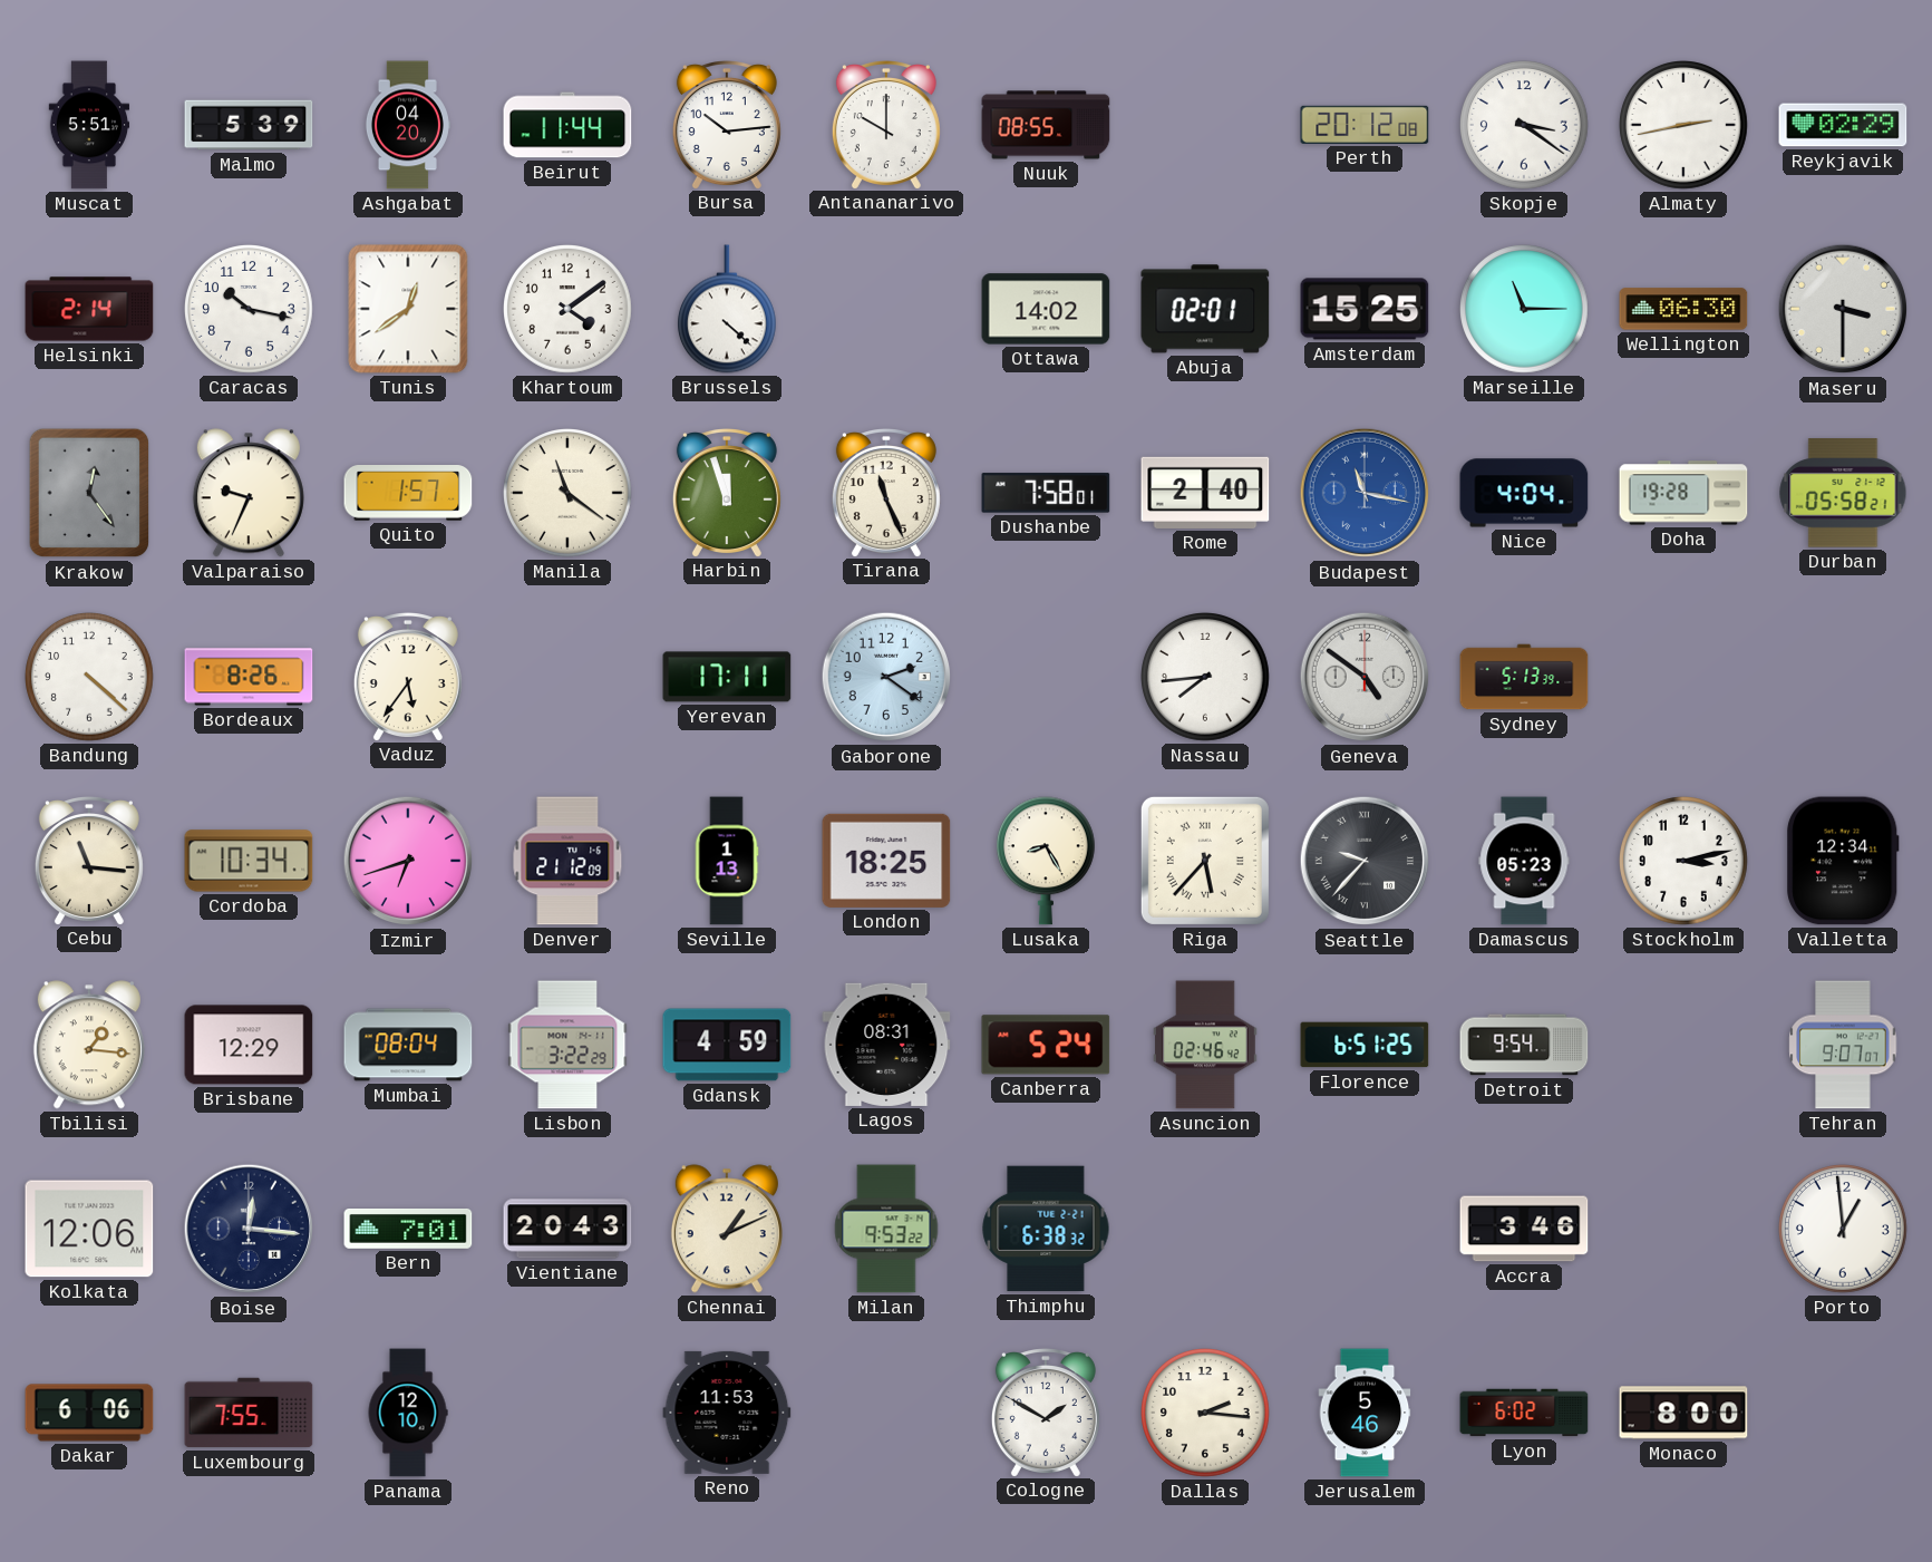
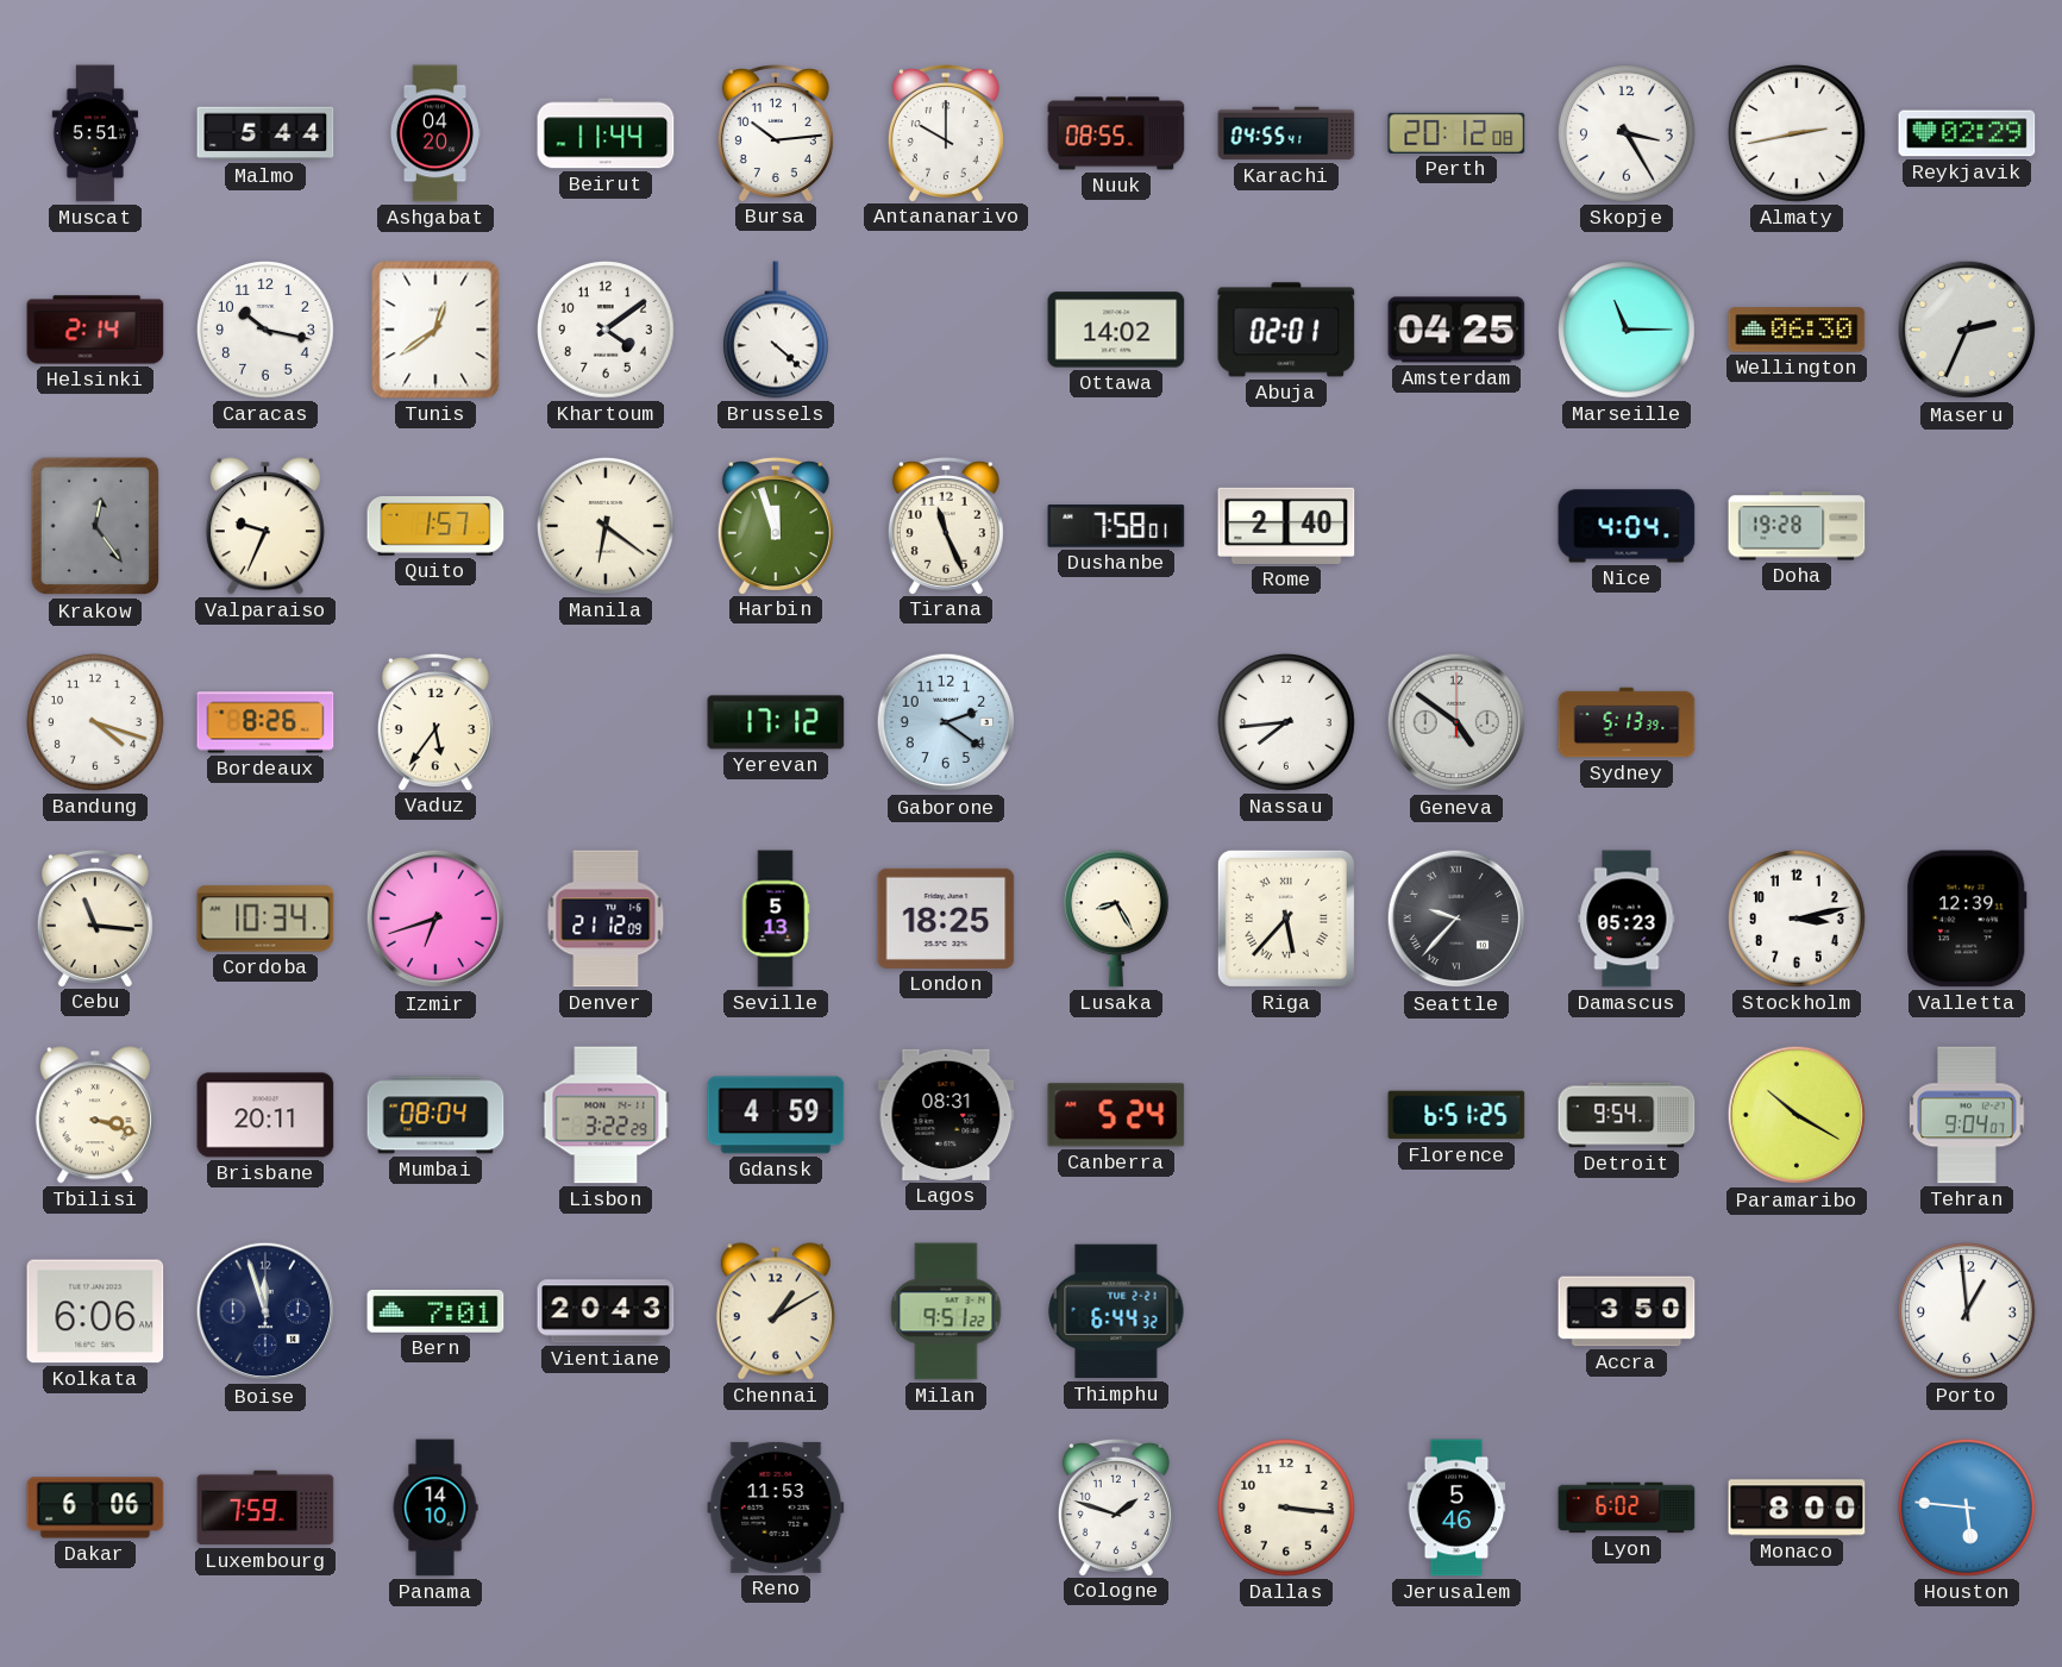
Malmo: 5:39 -> 5:44
Karachi: none -> 04:55
Skopje: 3:21 -> 3:25
Amsterdam: 15:25 -> 04:25
Maseru: 3:30 -> 2:34
Manila: 11:21 -> 6:21
Budapest: 11:17 -> none
Durban: 05:58 -> none
Bandung: 4:22 -> 4:18
Yerevan: 17:11 -> 17:12
Seville: 1:13 -> 5:13
Valletta: 12:34 -> 12:39
Tbilisi: 1:16 -> 3:18
Brisbane: 12:29 -> 20:11
Asuncion: 02:46 -> none
Paramaribo: none -> 10:20
Tehran: 9:07 -> 9:04
Kolkata: 12:06 -> 6:06
Boise: 12:16 -> 11:57
Chennai: 1:11 -> 1:10
Milan: 9:53 -> 9:51
Thimphu: 6:38 -> 6:44
Accra: 3:46 -> 3:50
Luxembourg: 7:55 -> 7:59
Panama: 12:10 -> 14:10
Cologne: 1:50 -> 1:48
Dallas: 2:16 -> 3:16
Houston: none -> 5:46
